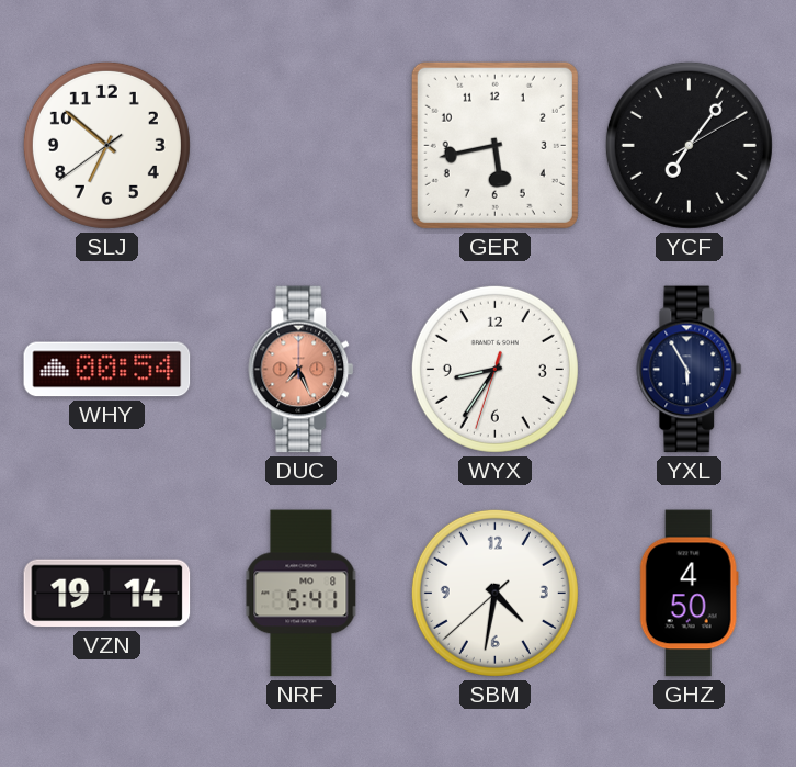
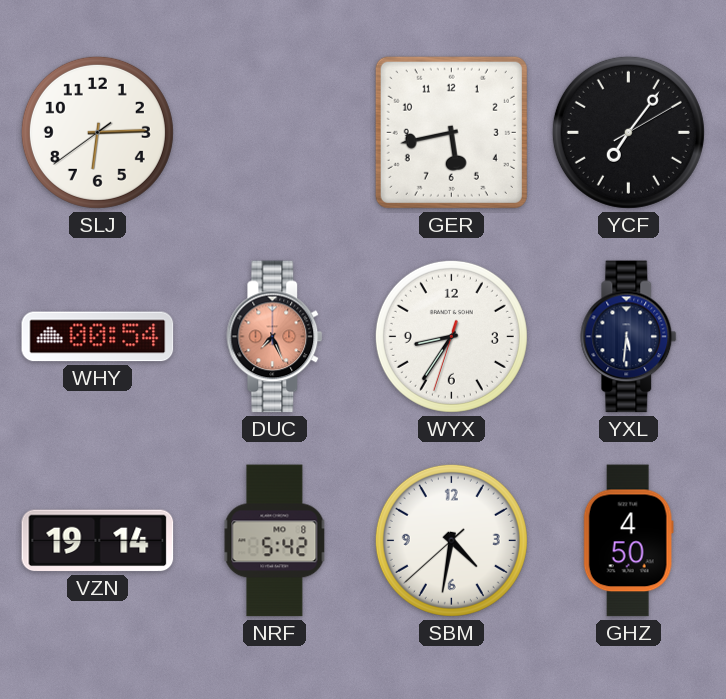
SLJ: 6:51 -> 6:14
YXL: 5:55 -> 5:31
NRF: 5:41 -> 5:42
